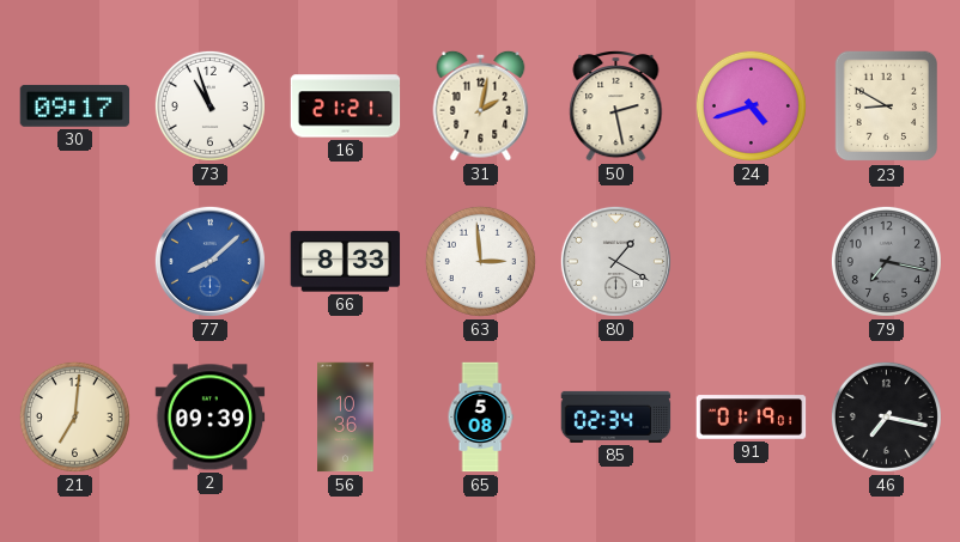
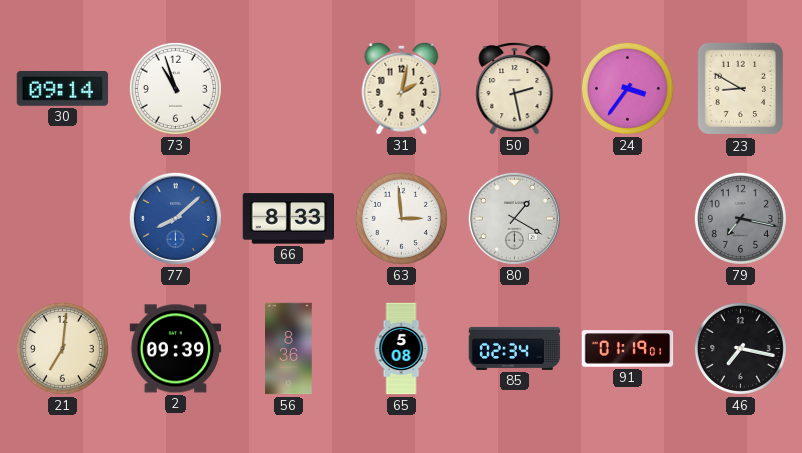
30: 09:17 -> 09:14
16: 21:21 -> none
24: 4:42 -> 3:36
56: 10:36 -> 8:36
